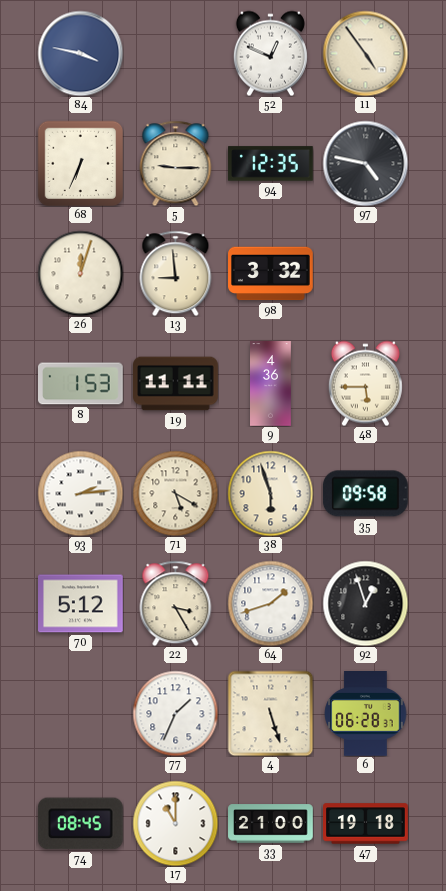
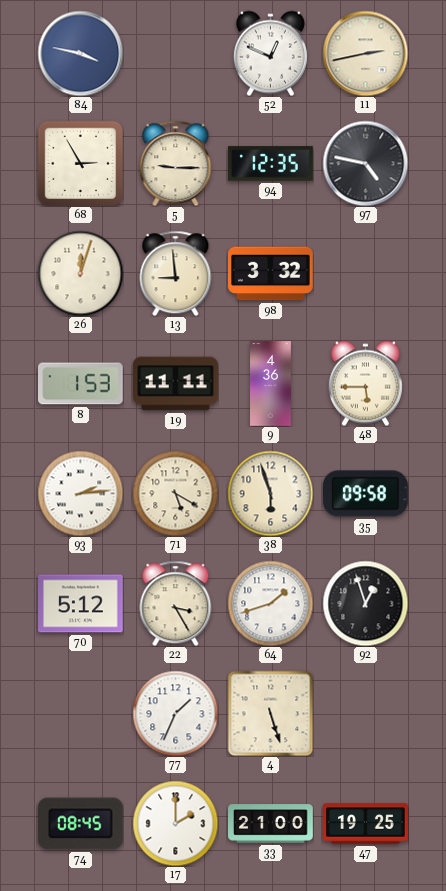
11: 4:54 -> 2:43
68: 6:34 -> 2:55
6: 06:28 -> none
17: 11:00 -> 2:00
47: 19:18 -> 19:25
